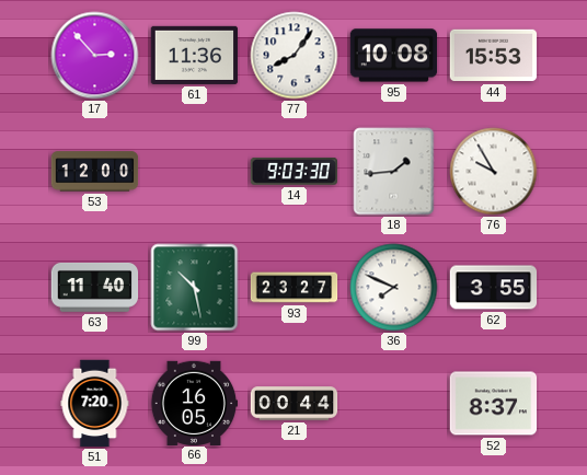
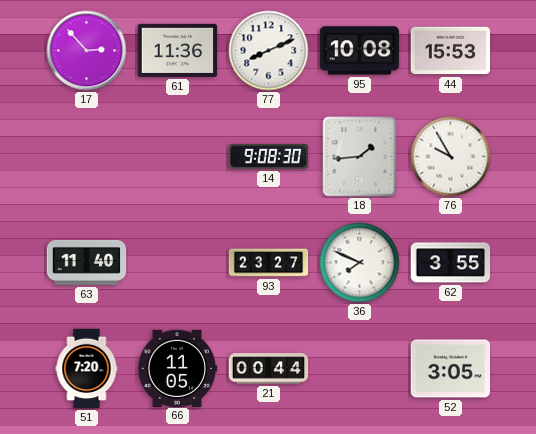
77: 8:06 -> 8:11
53: 12:00 -> none
14: 9:03 -> 9:08
99: 10:28 -> none
66: 16:05 -> 11:05
52: 8:37 -> 3:05
